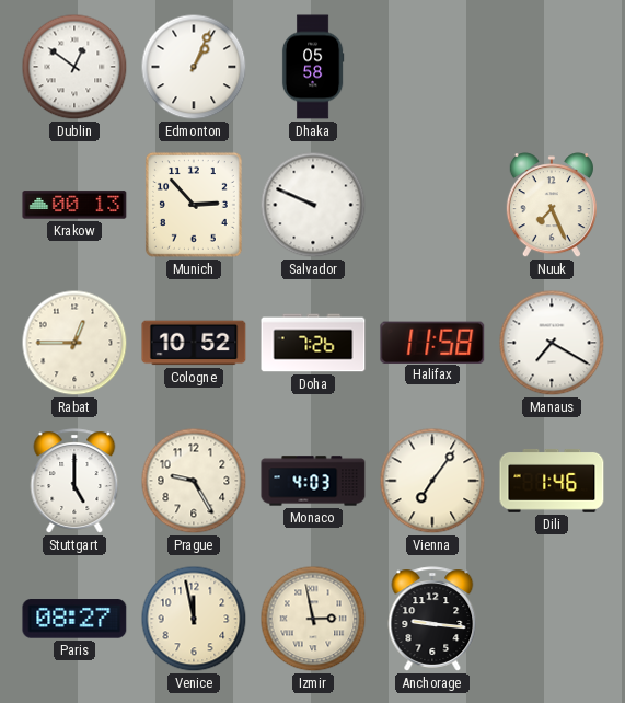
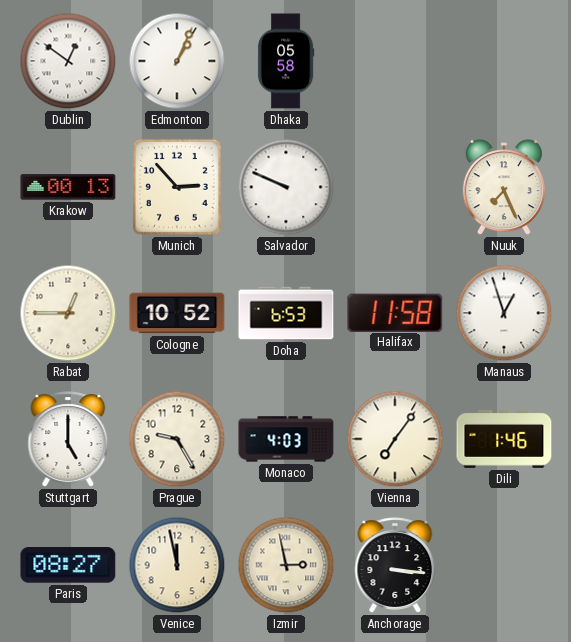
Doha: 7:26 -> 6:53
Manaus: 7:20 -> 12:57
Anchorage: 9:16 -> 3:16
